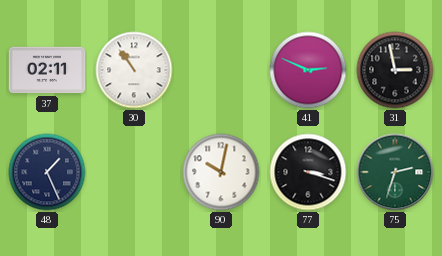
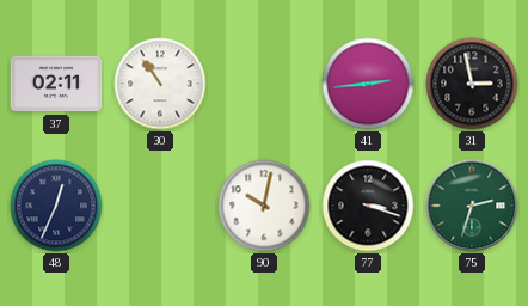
41: 2:49 -> 2:44
48: 1:26 -> 12:34
